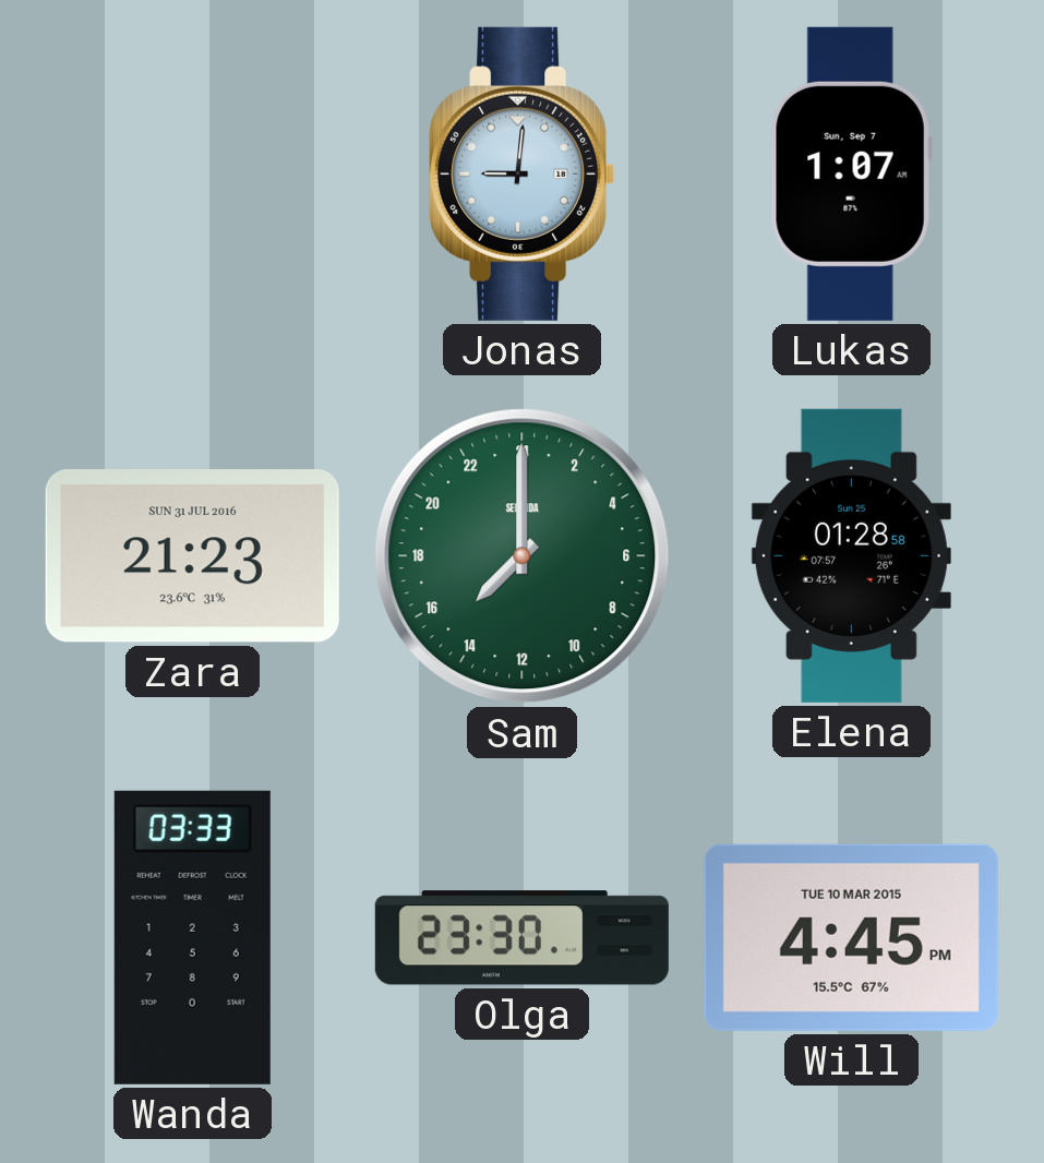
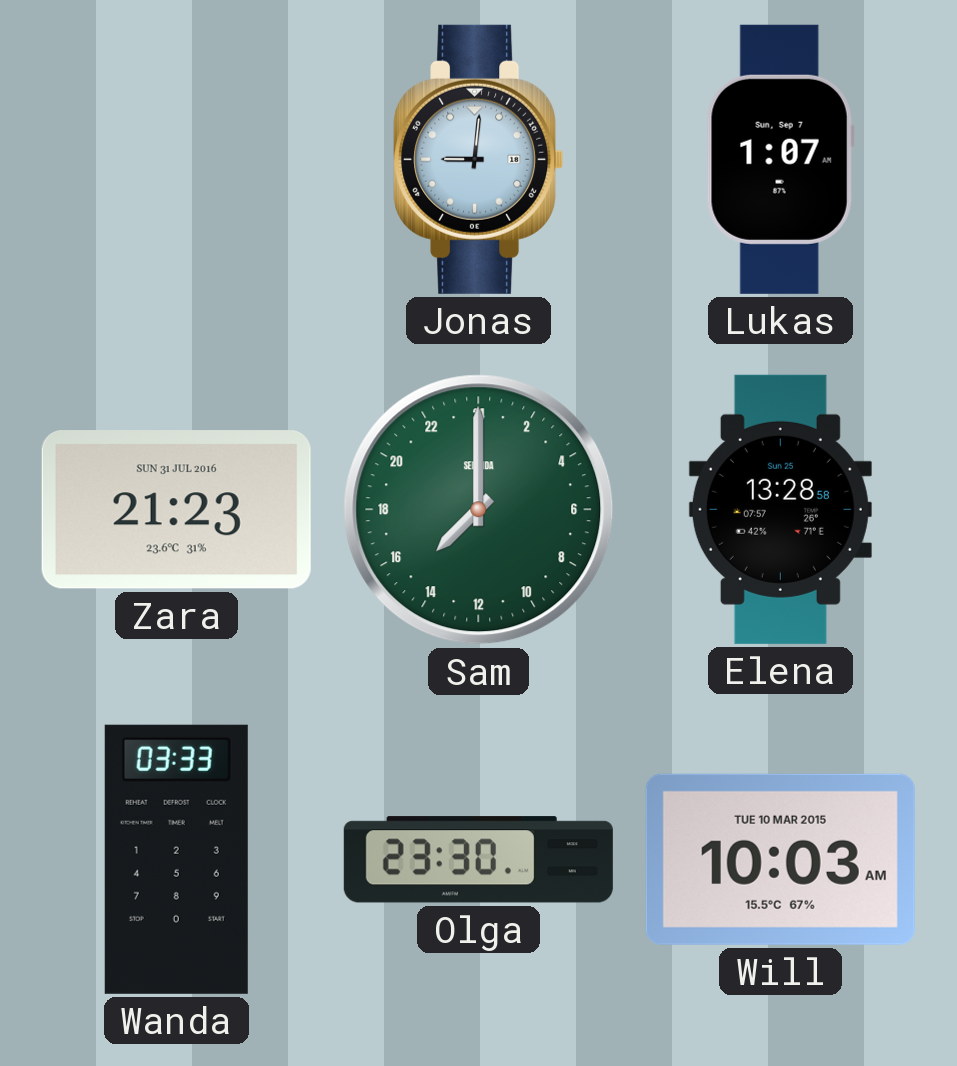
Elena: 01:28 -> 13:28
Will: 4:45 -> 10:03
